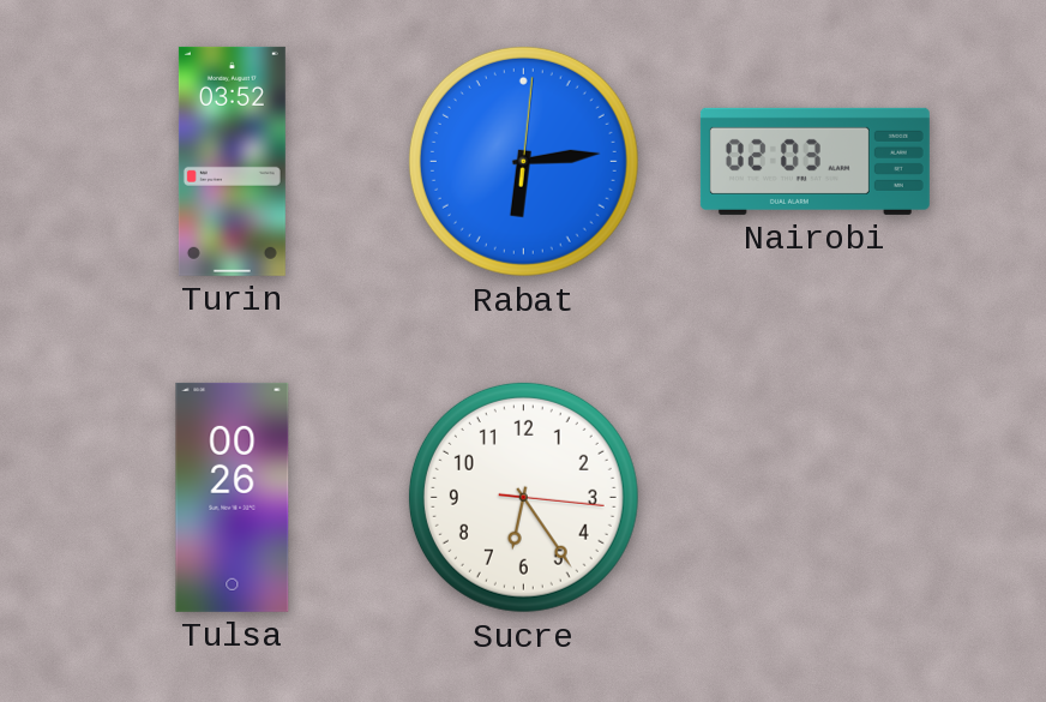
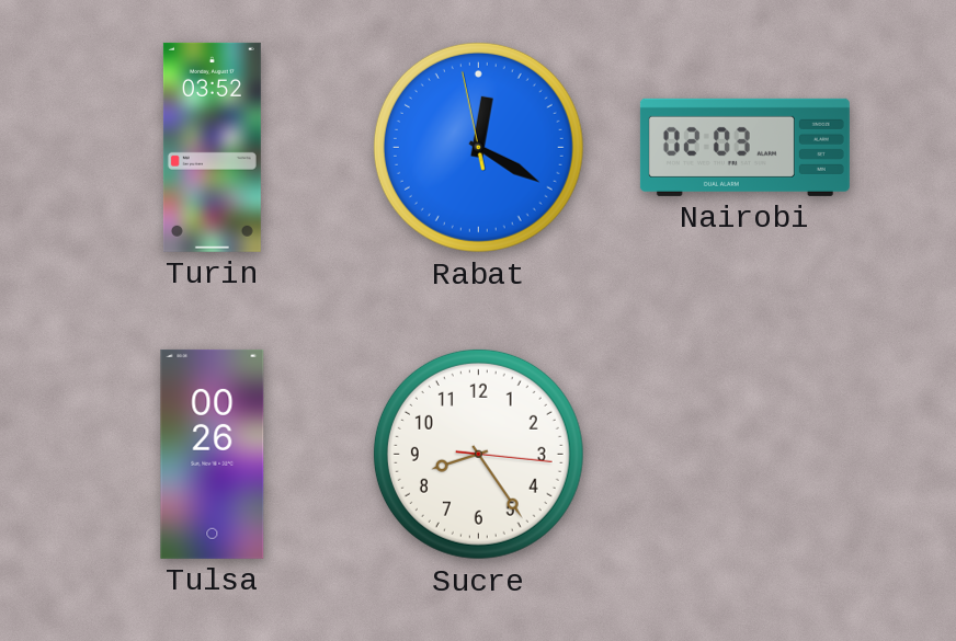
Rabat: 6:14 -> 12:19
Sucre: 6:24 -> 8:24
